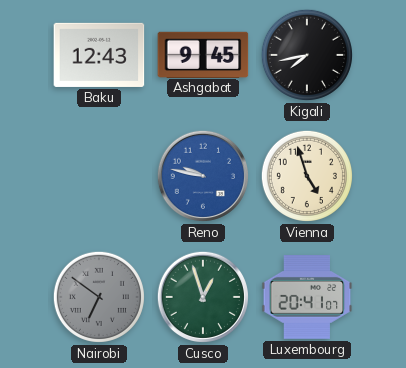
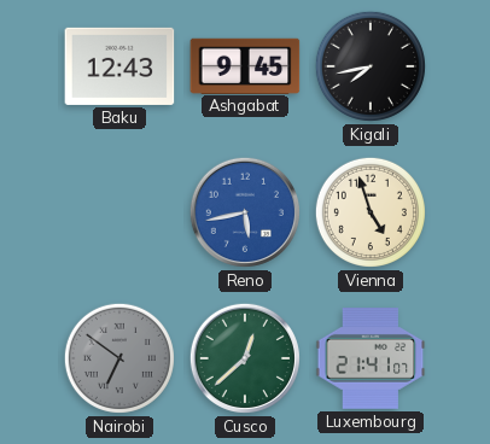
Reno: 9:47 -> 5:43
Cusco: 12:57 -> 12:38
Luxembourg: 20:41 -> 21:41
